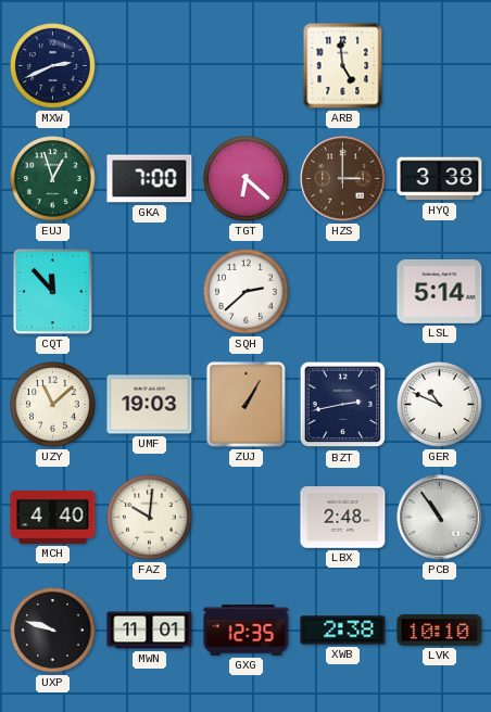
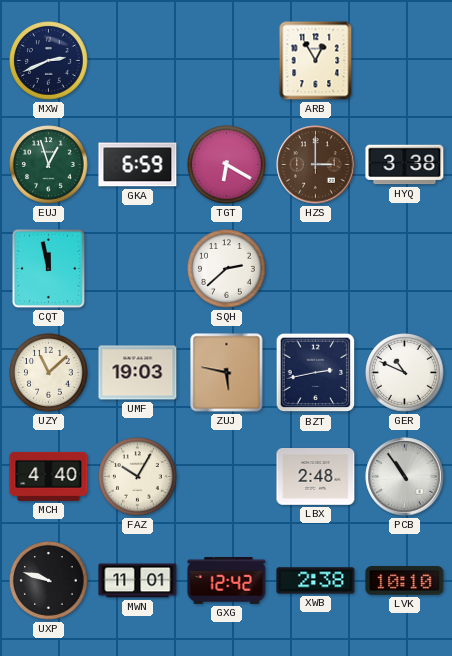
ARB: 4:59 -> 12:55
GKA: 7:00 -> 6:59
TGT: 6:22 -> 6:20
CQT: 11:53 -> 11:58
LSL: 5:14 -> none
ZUJ: 1:05 -> 5:47
FAZ: 10:01 -> 10:05
GXG: 12:35 -> 12:42
